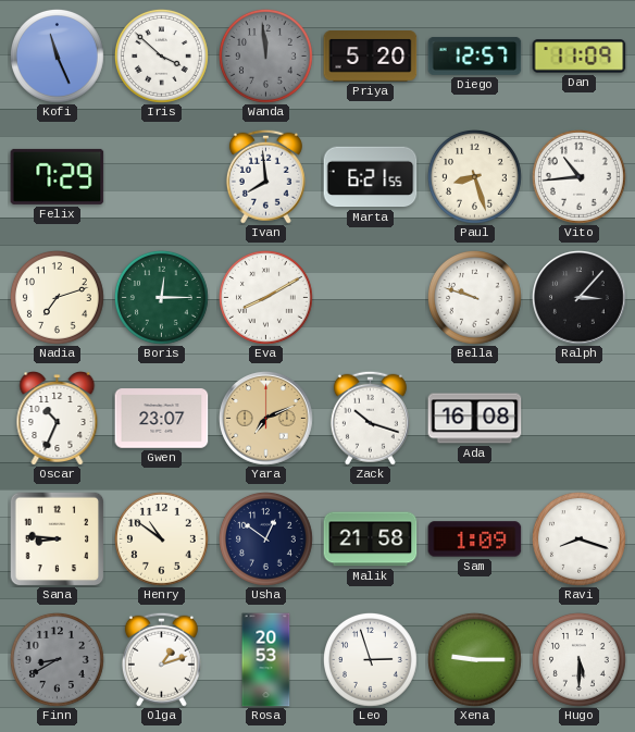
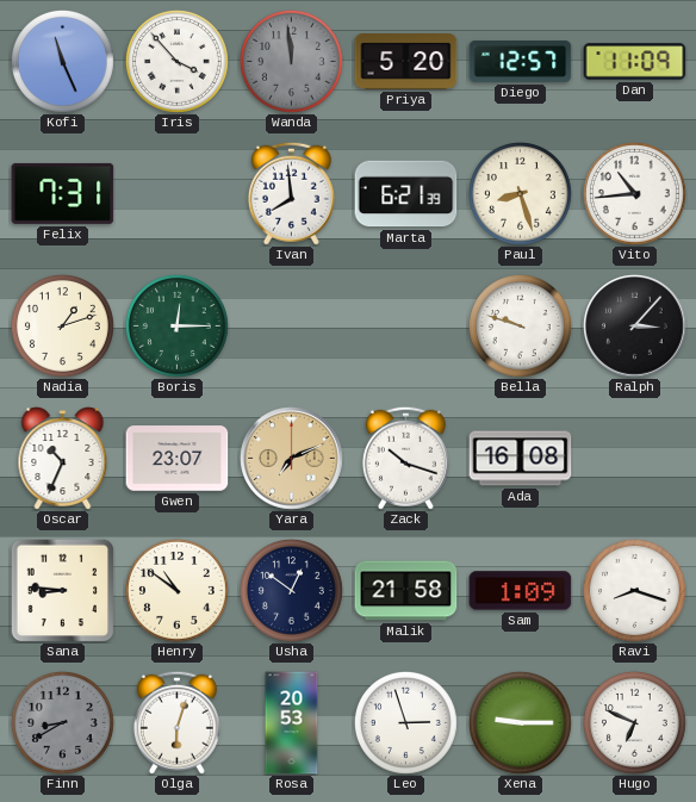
Iris: 3:52 -> 3:53
Felix: 7:29 -> 7:31
Marta: 6:21:55 -> 6:21:39
Nadia: 7:12 -> 1:12
Eva: 8:10 -> none
Olga: 1:12 -> 6:03
Hugo: 5:30 -> 6:49
